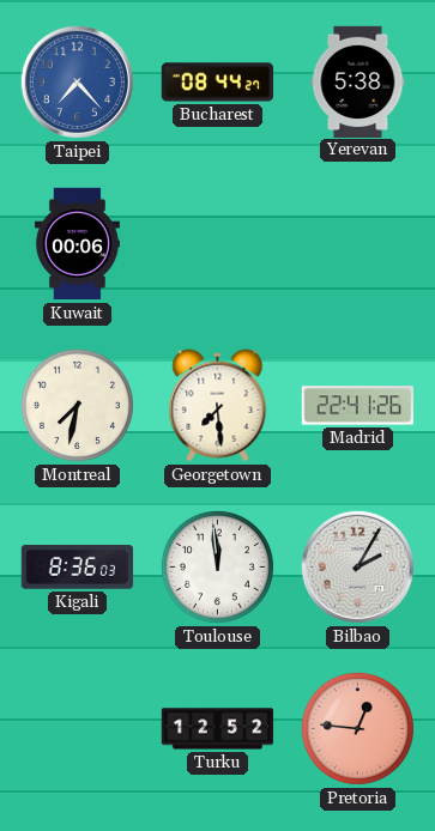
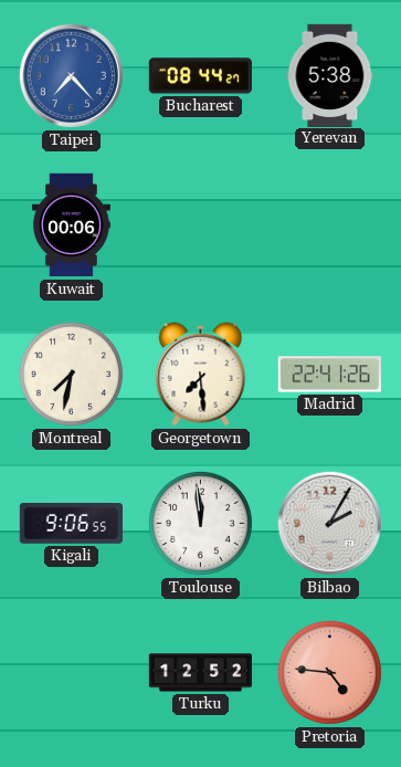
Kigali: 8:36 -> 9:06
Pretoria: 12:46 -> 4:46
